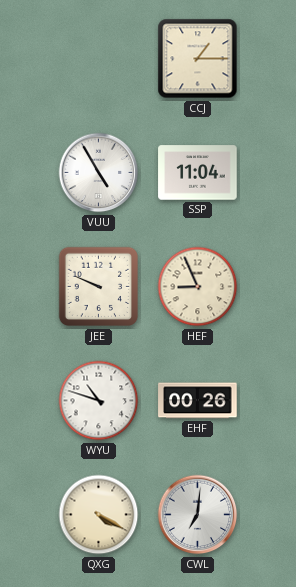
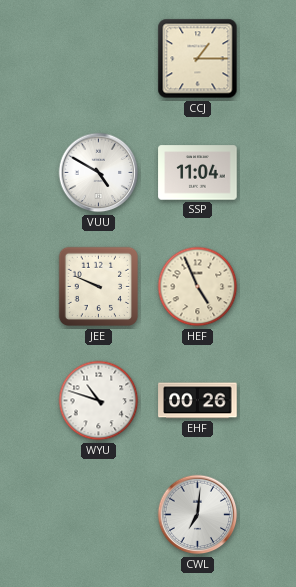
VUU: 4:55 -> 4:50
HEF: 8:56 -> 4:56
QXG: 4:20 -> none
